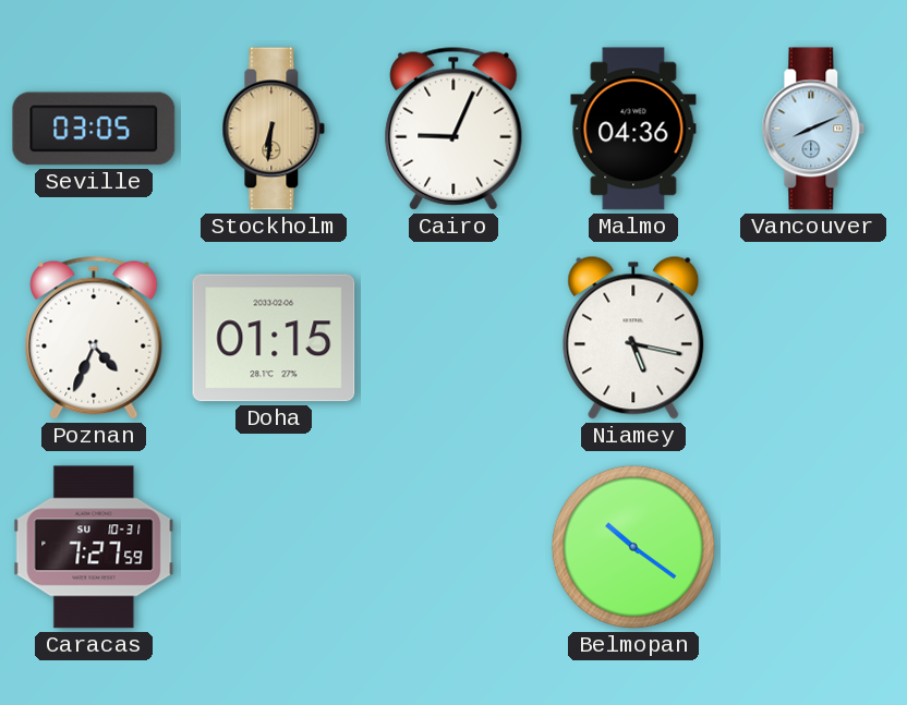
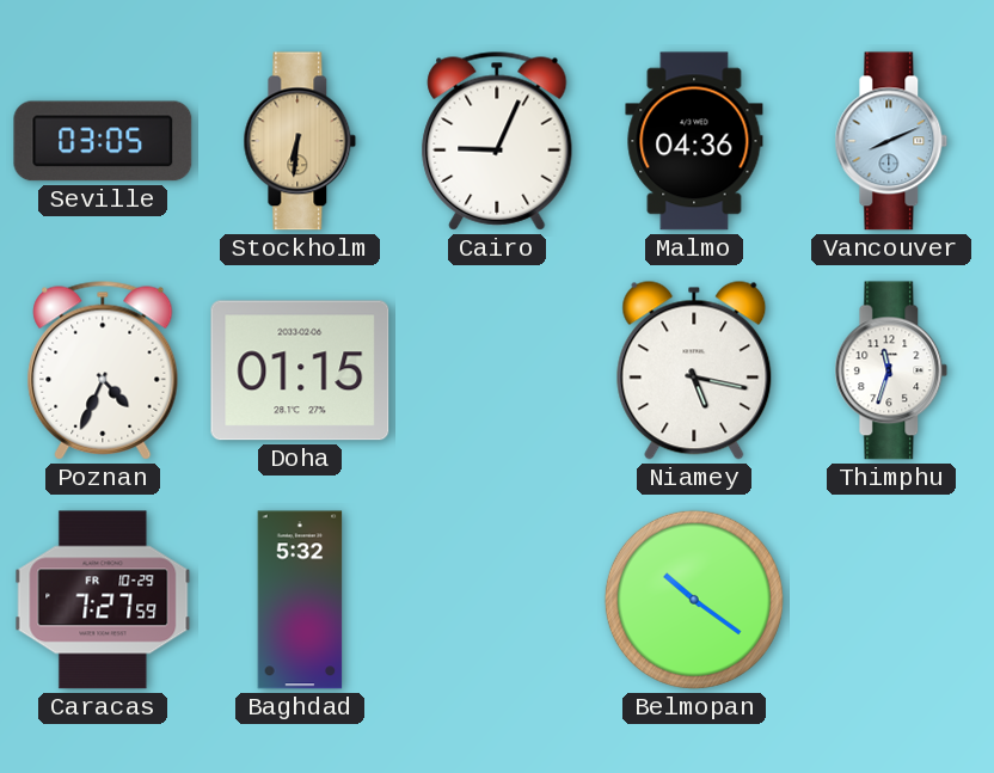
Thimphu: none -> 11:33
Caracas date: SU 10-31 -> FR 10-29
Baghdad: none -> 5:32
